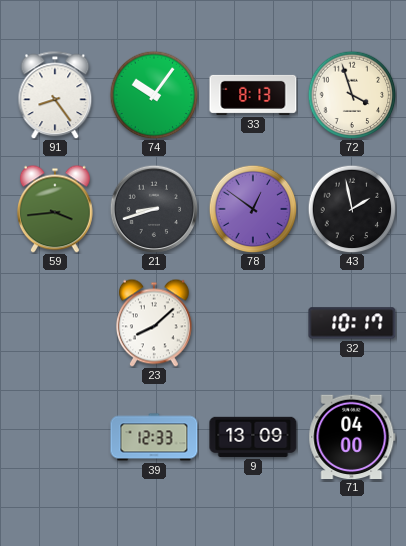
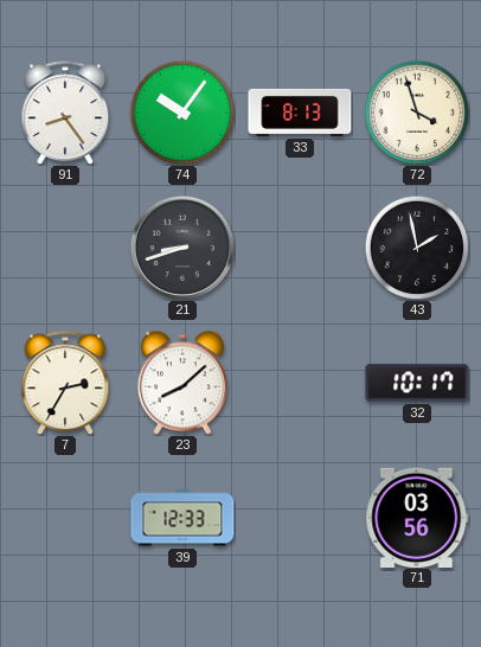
59: 3:44 -> none
78: 12:51 -> none
7: none -> 2:35
9: 13:09 -> none
71: 04:00 -> 03:56
